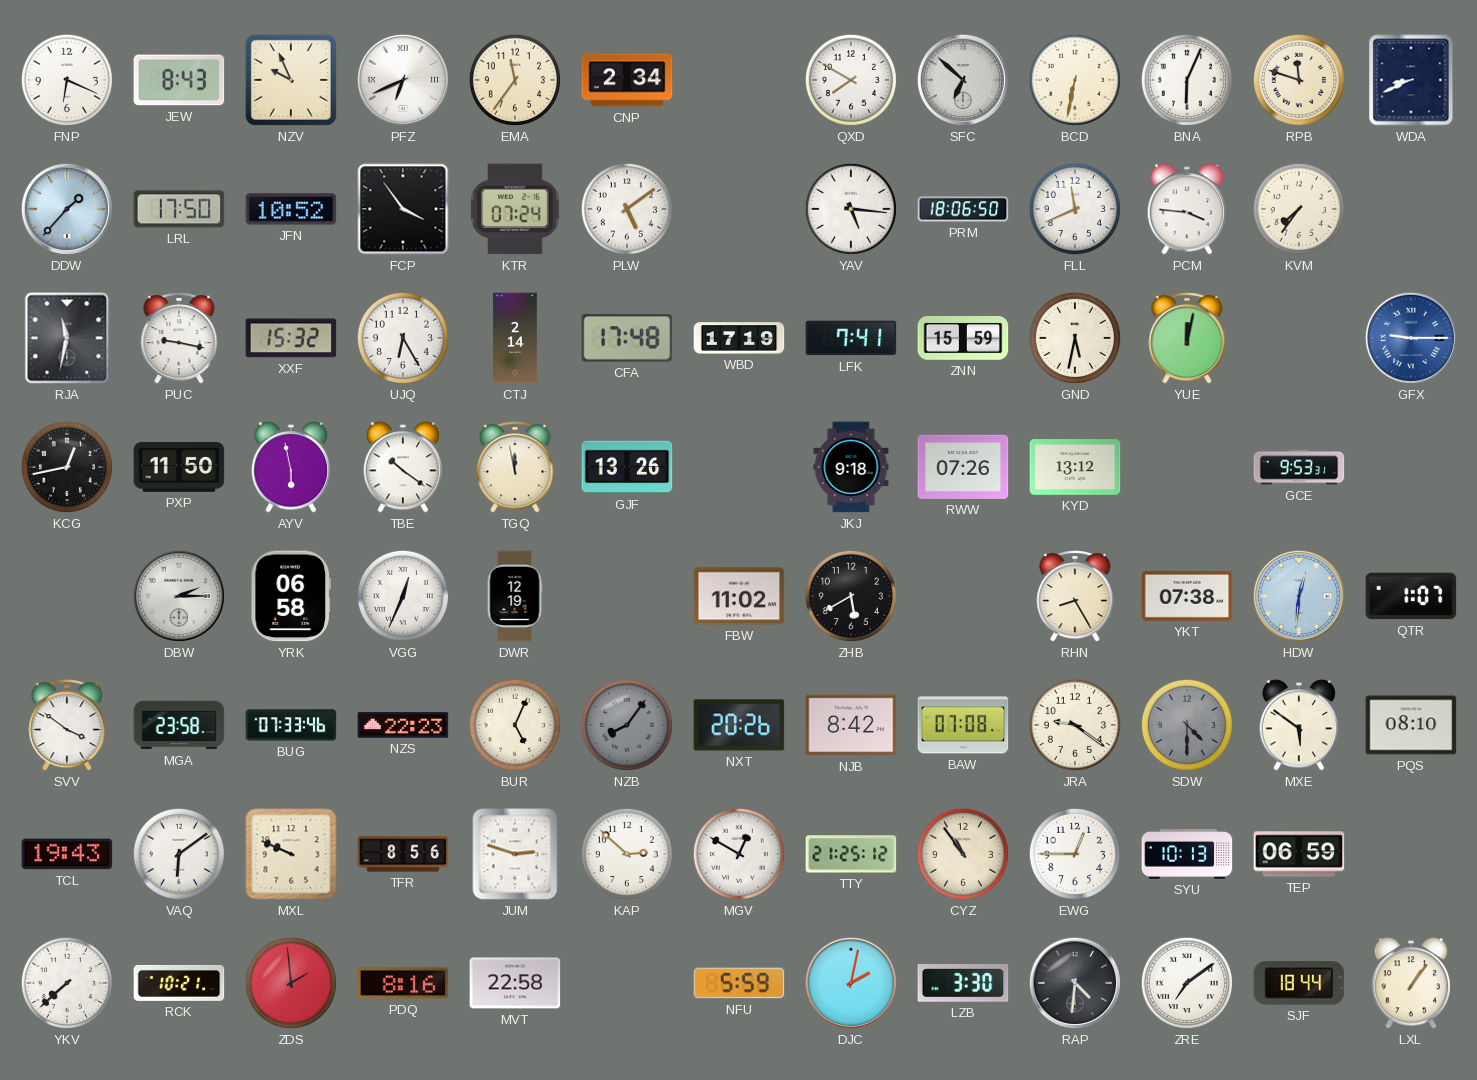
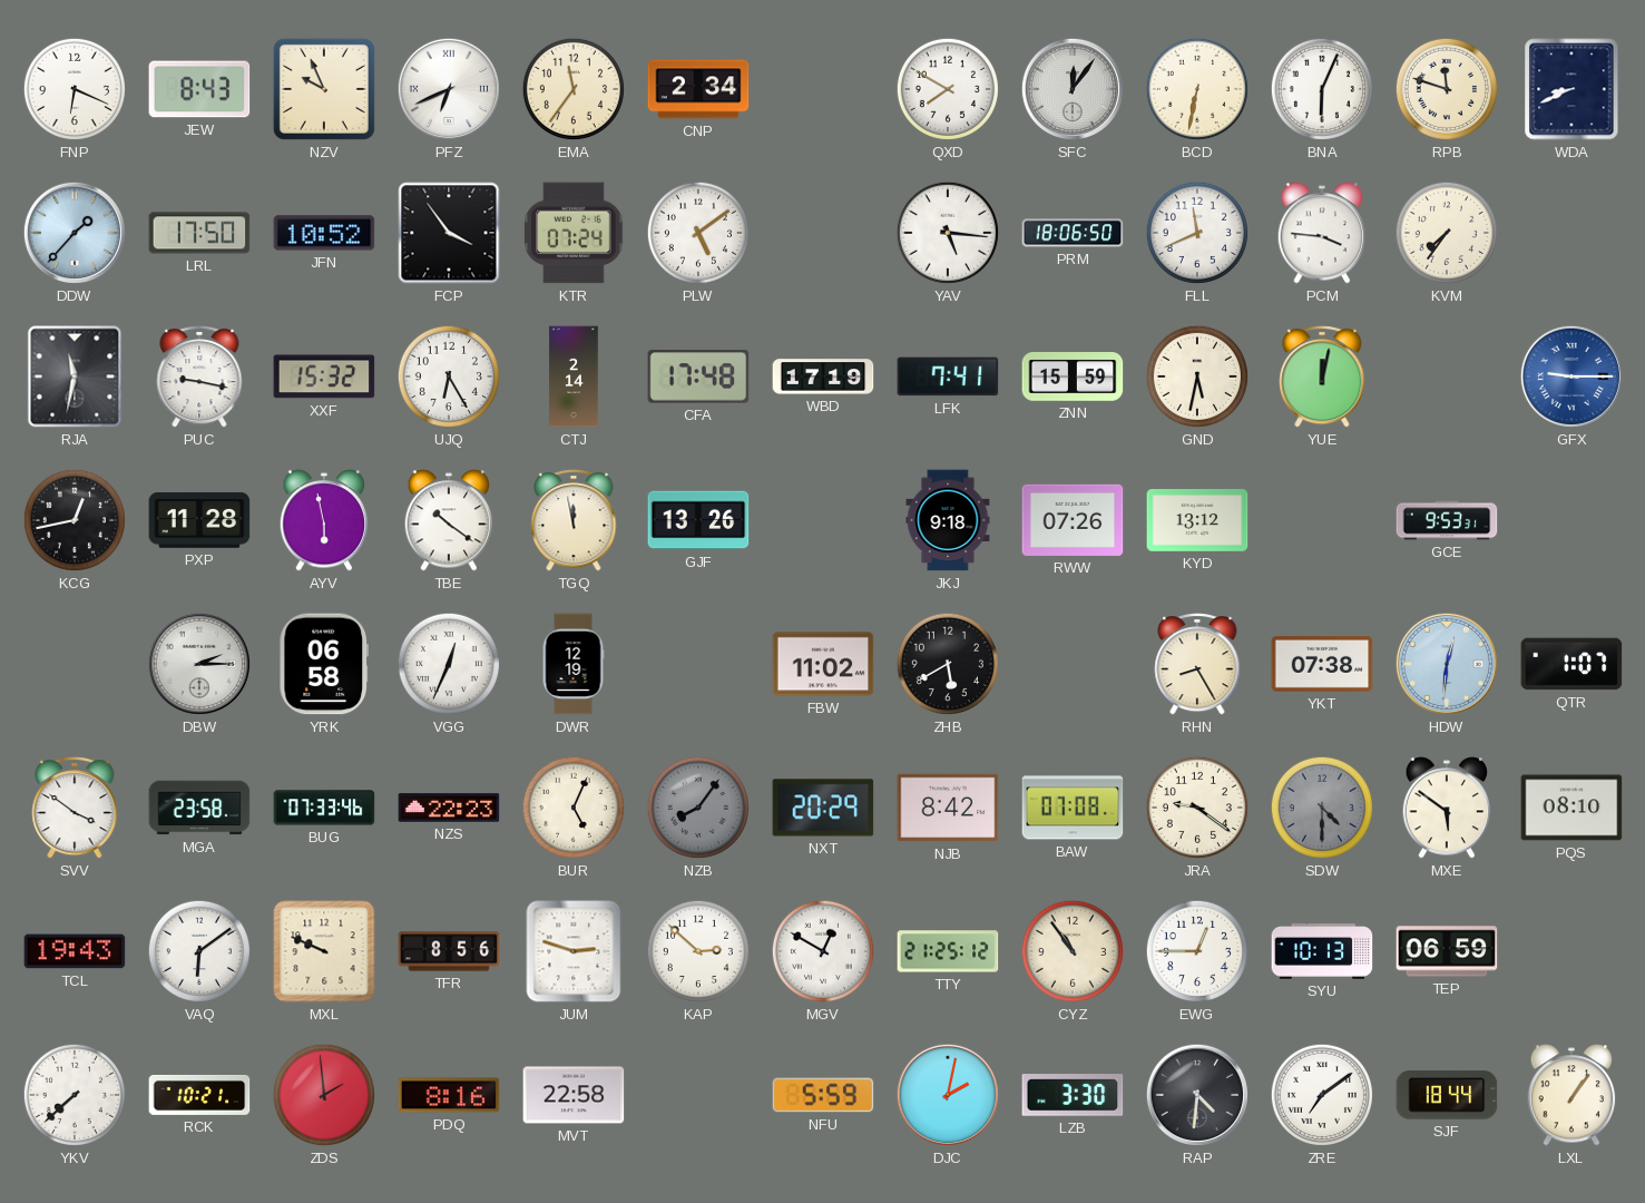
SFC: 6:52 -> 12:06
PXP: 11:50 -> 11:28
NXT: 20:26 -> 20:29
